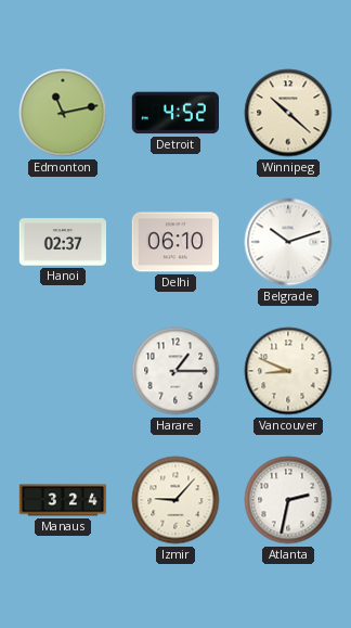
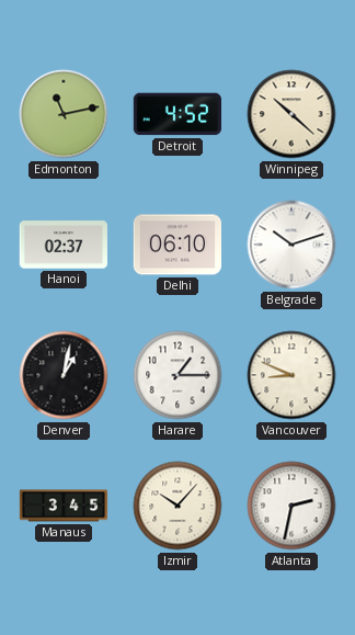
Denver: none -> 1:02
Manaus: 3:24 -> 3:45
Izmir: 9:07 -> 10:07
